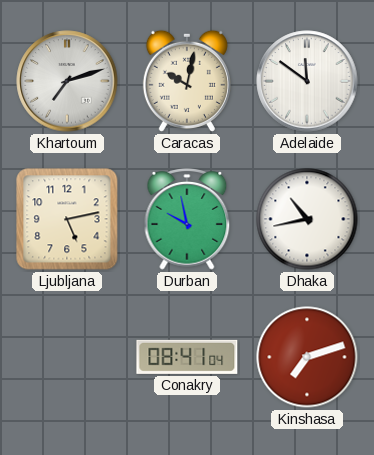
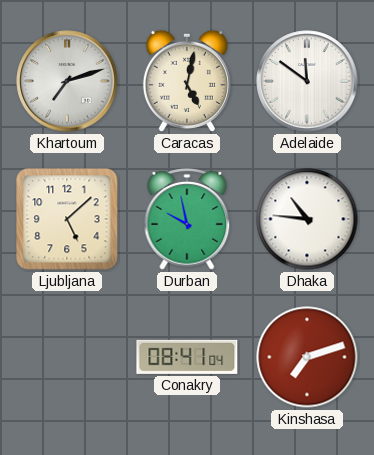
Caracas: 10:02 -> 5:02
Ljubljana: 5:13 -> 5:08
Dhaka: 10:43 -> 10:46
